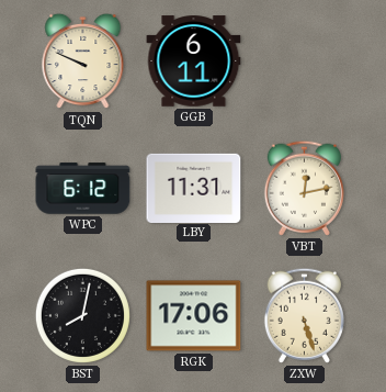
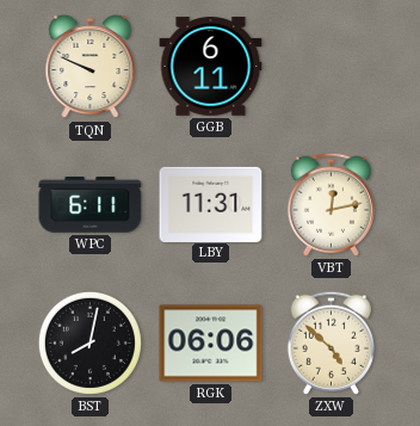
WPC: 6:12 -> 6:11
RGK: 17:06 -> 06:06
ZXW: 5:27 -> 4:52
